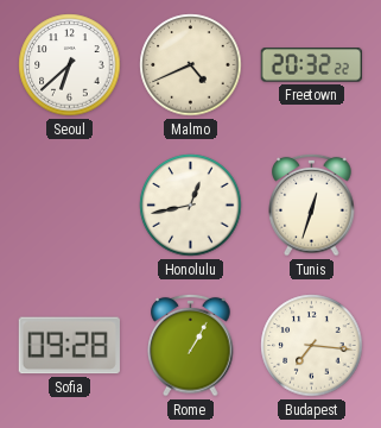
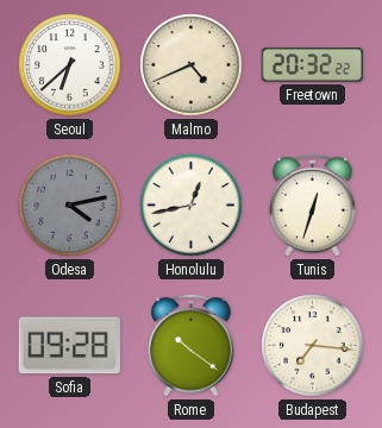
Odesa: none -> 4:13
Rome: 1:05 -> 10:21
